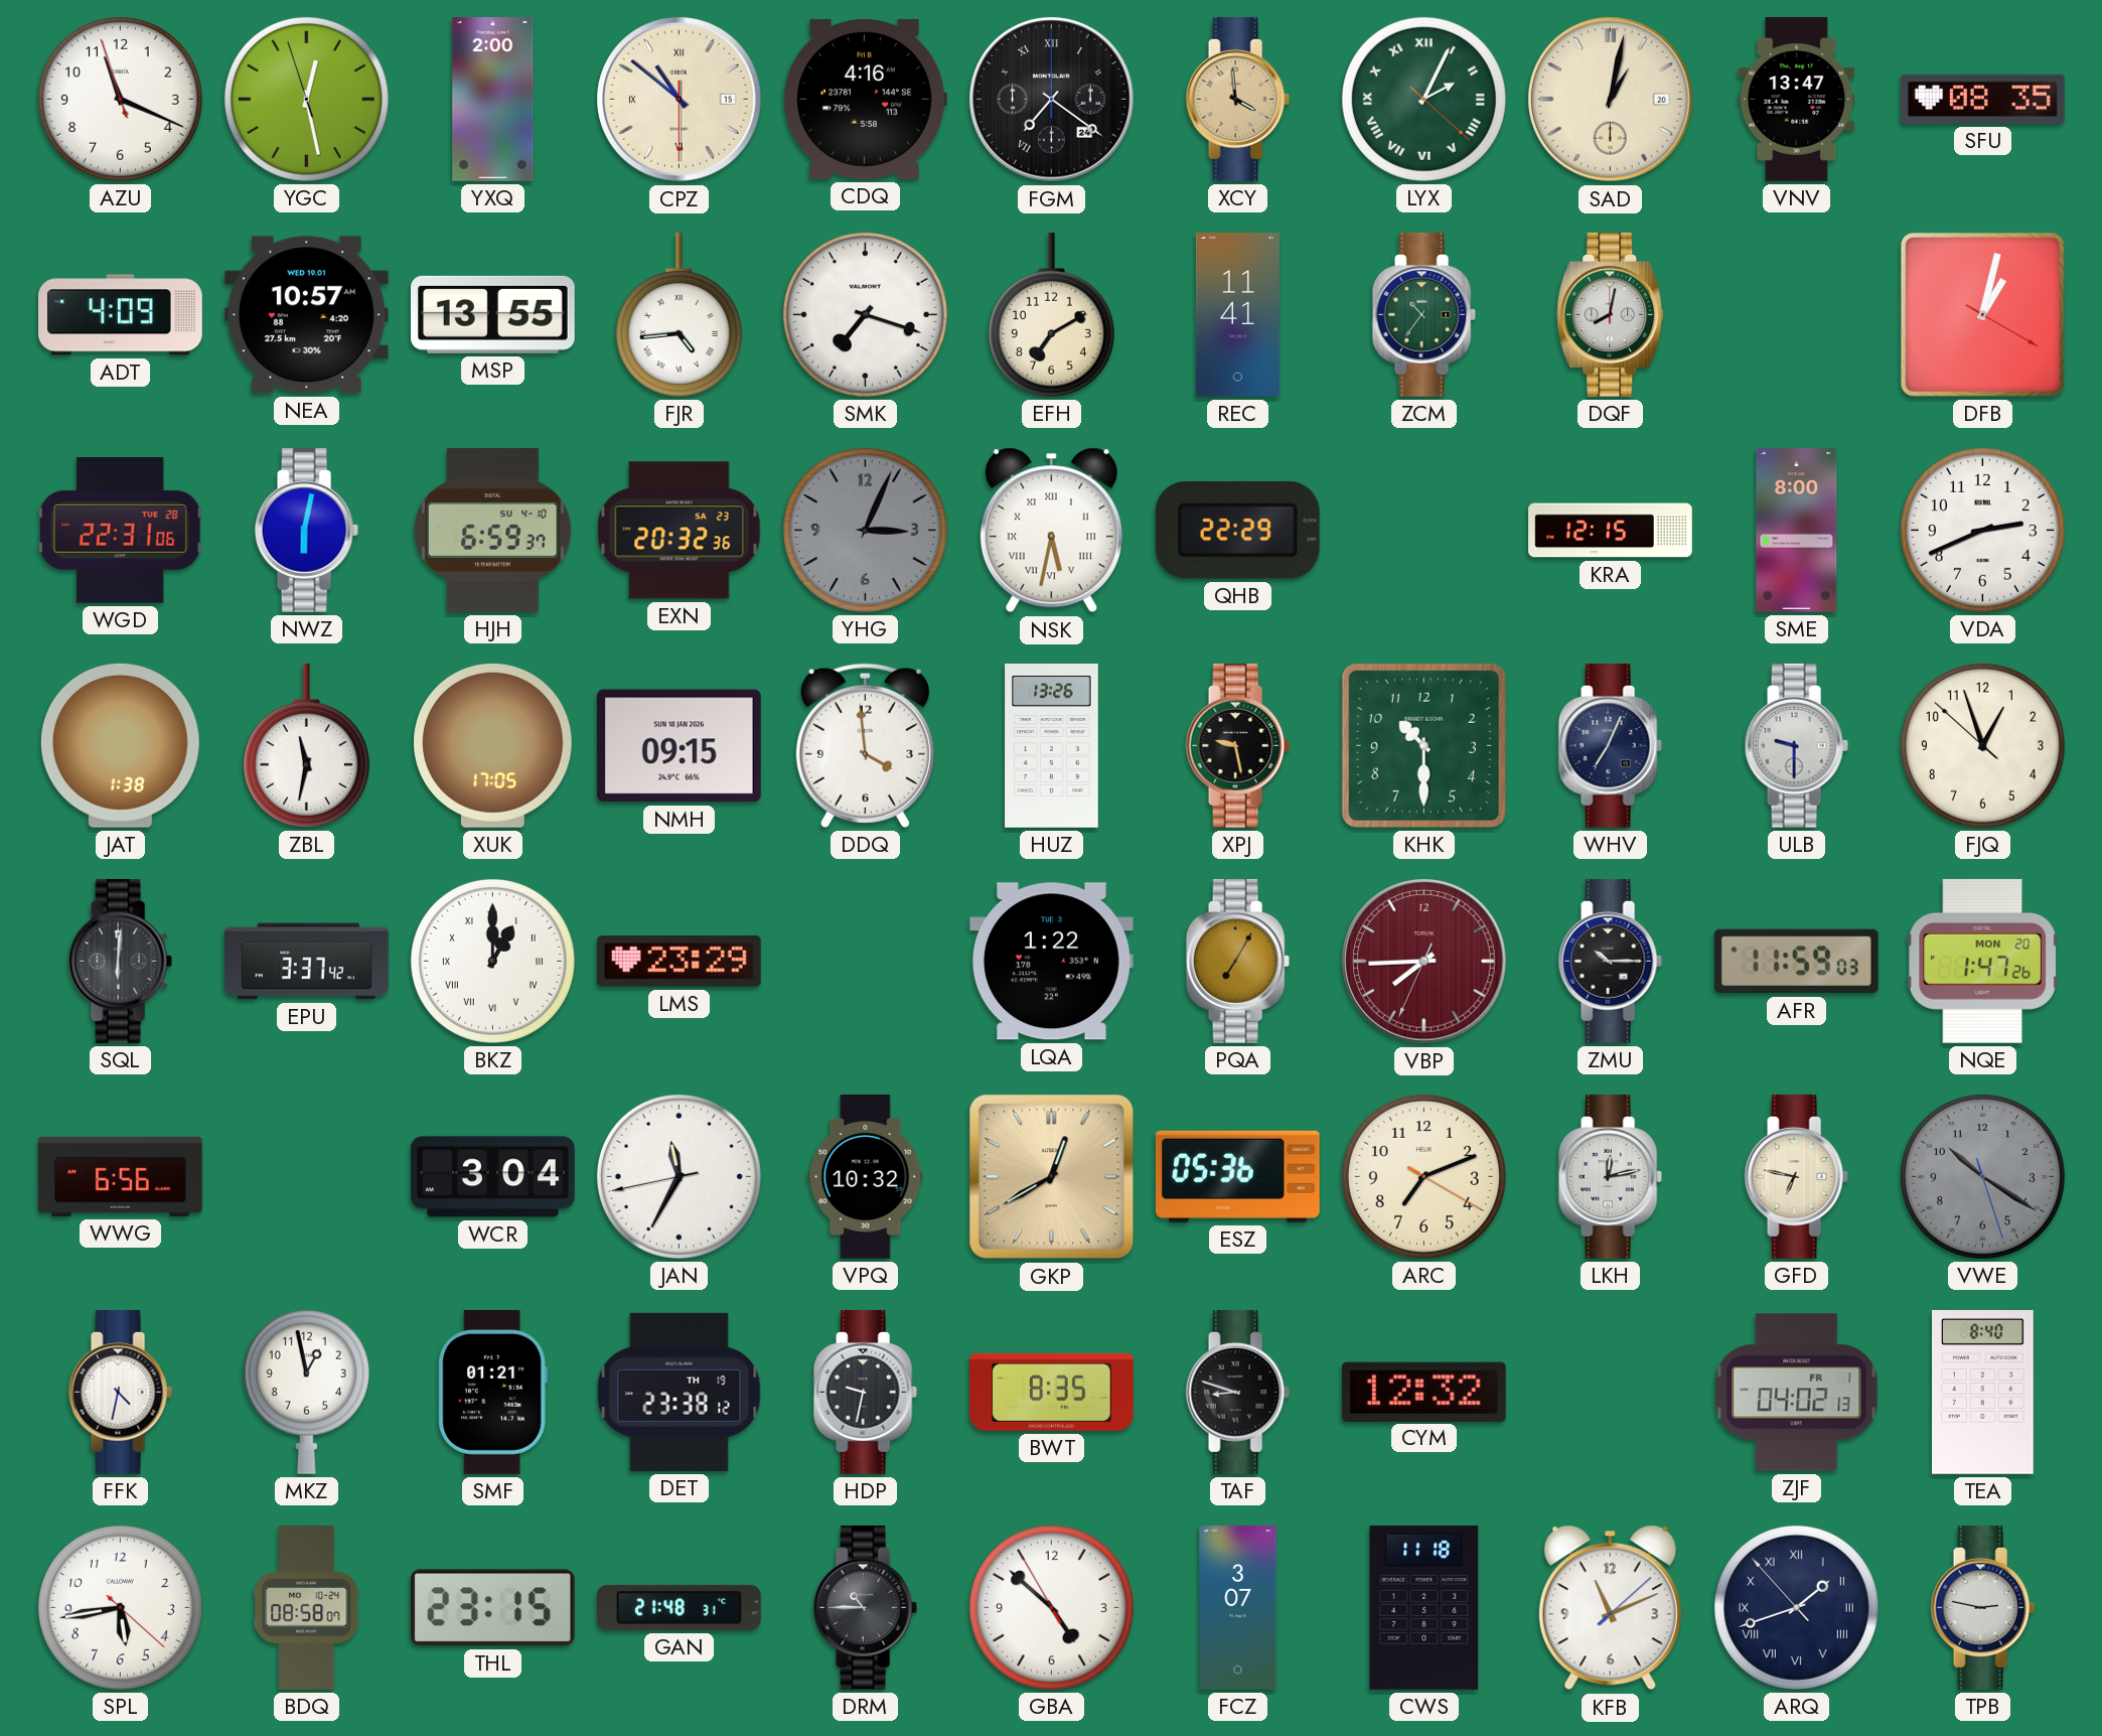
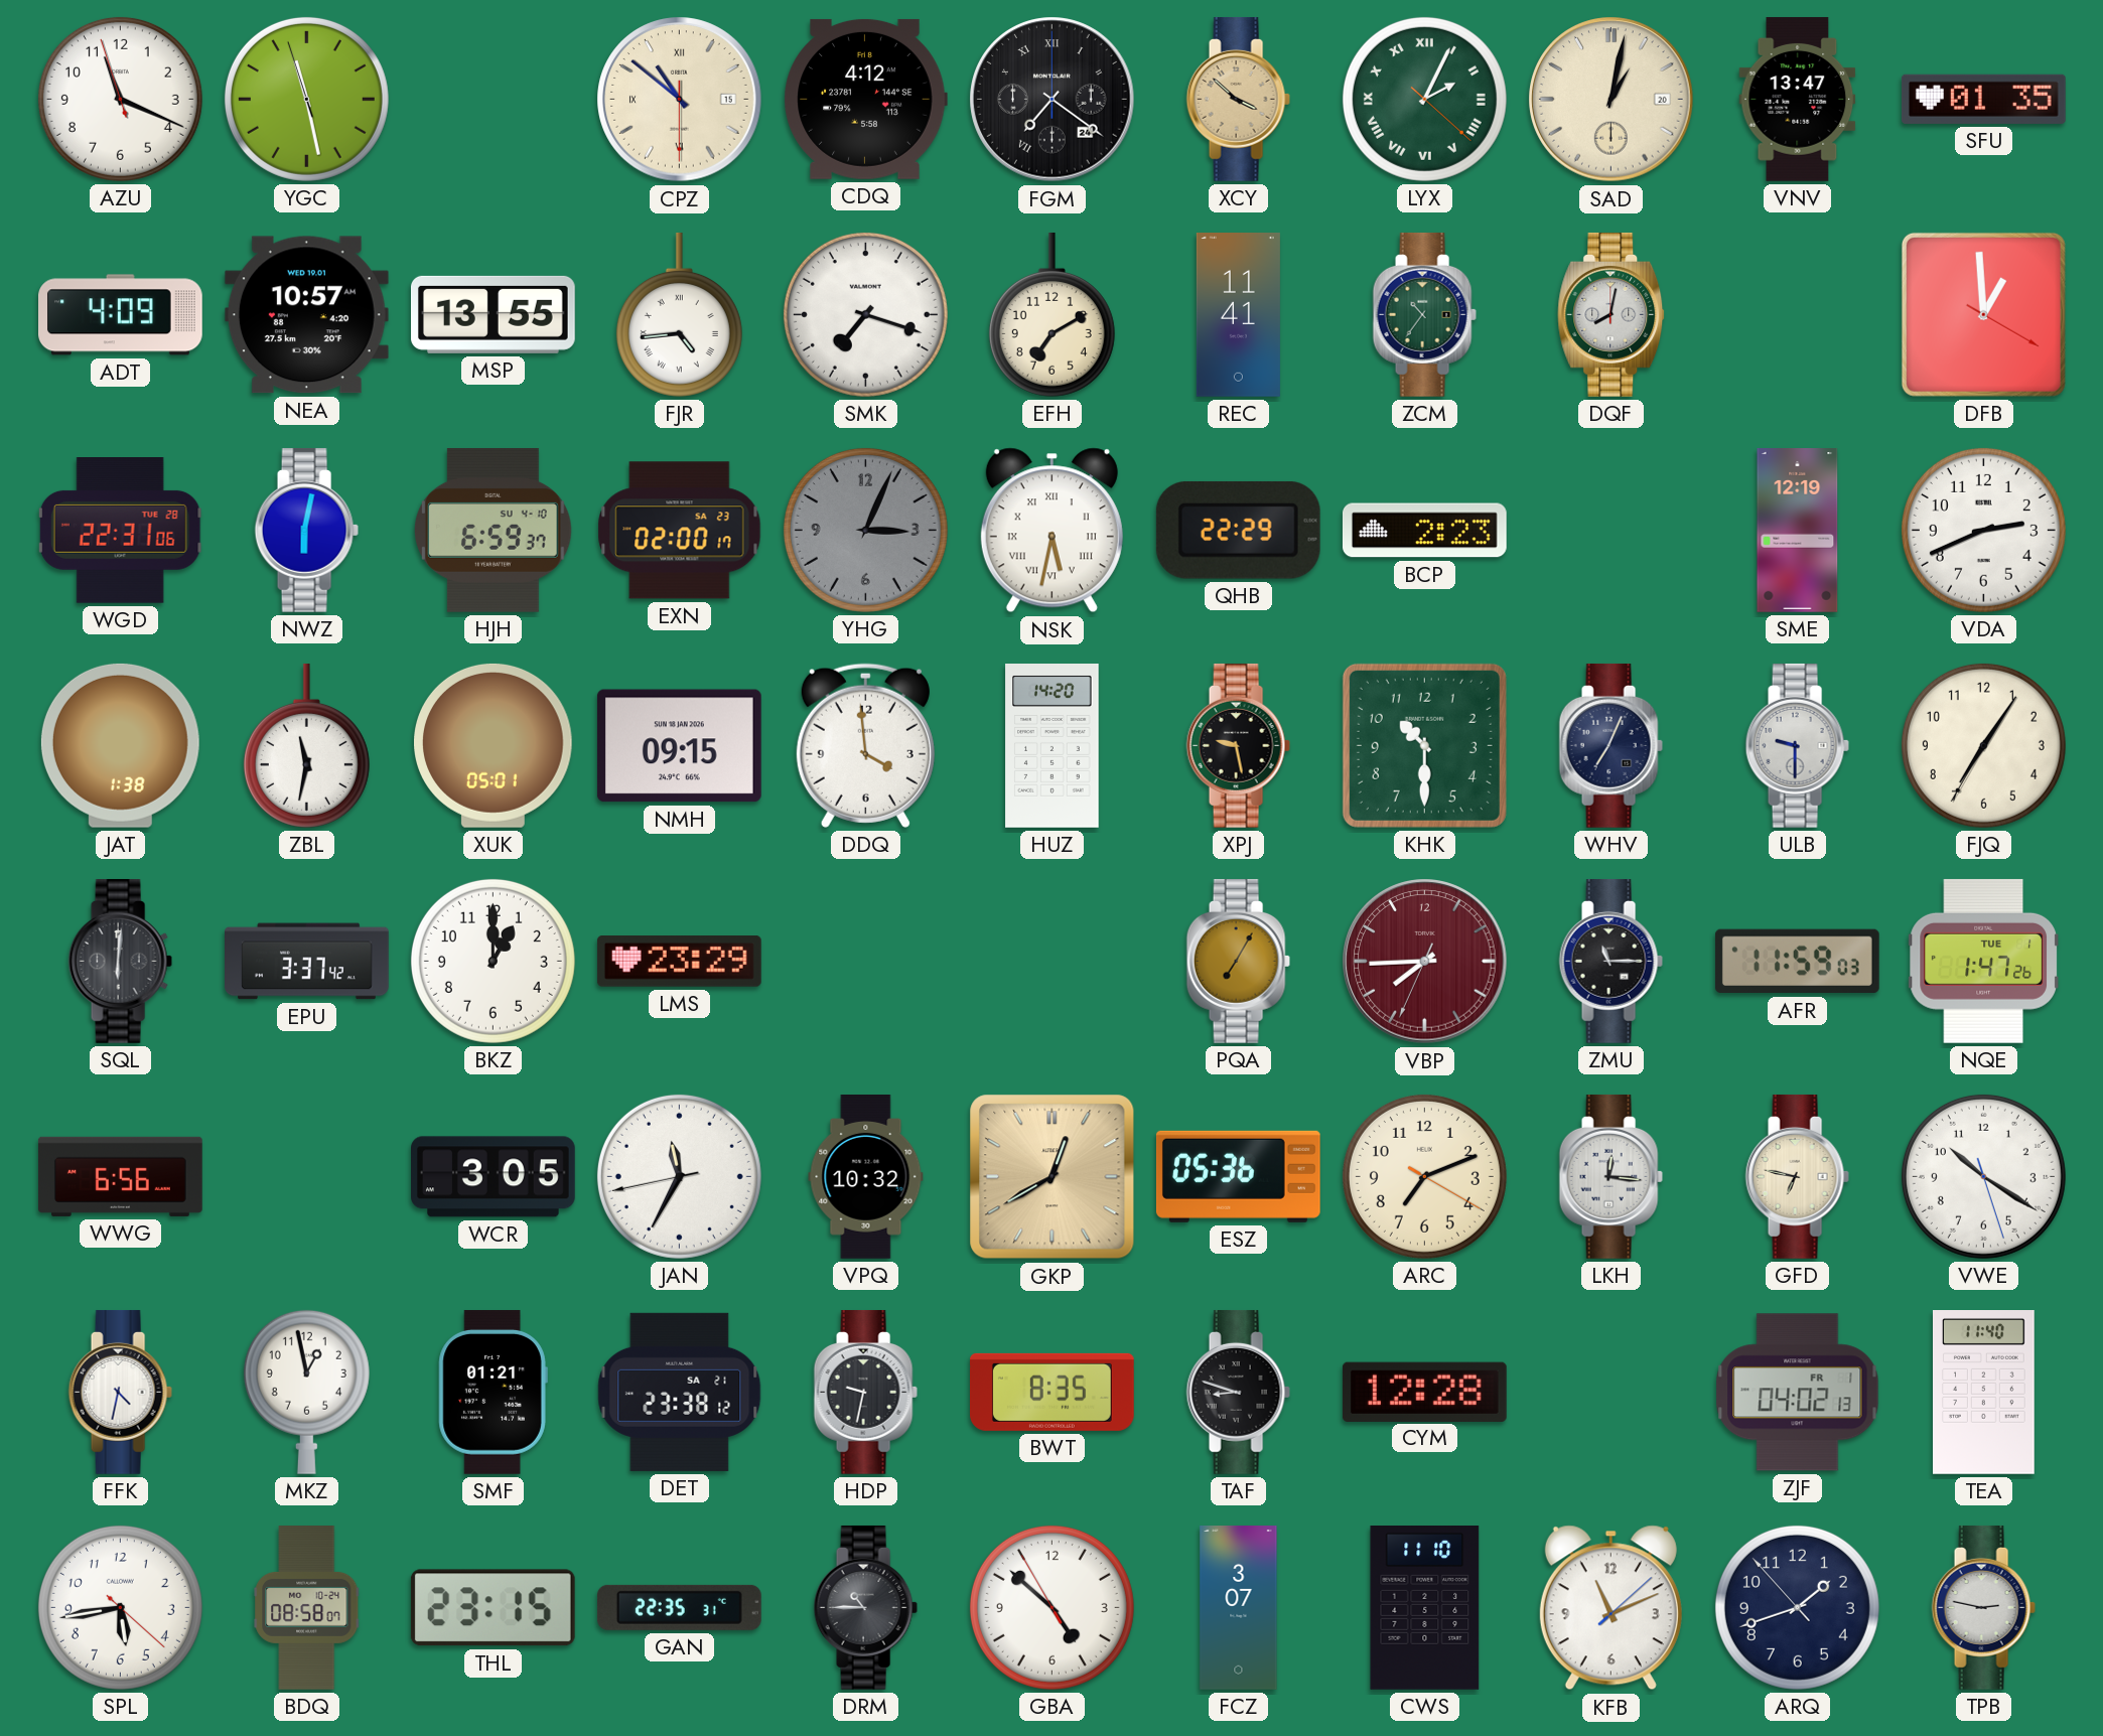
YGC: 12:27 -> 11:27
YXQ: 2:00 -> none
CDQ: 4:16 -> 4:12
XCY: 3:59 -> 3:52
SFU: 08:35 -> 01:35
DFB: 1:02 -> 12:59
EXN: 20:32 -> 02:00
BCP: none -> 2:23
KRA: 12:15 -> none
SME: 8:00 -> 12:19
XUK: 17:05 -> 05:01
HUZ: 13:26 -> 14:20
FJQ: 12:56 -> 7:05
BKZ numerals: Roman -> Arabic
LQA: 1:22 -> none
ZMU: 10:15 -> 11:15
NQE date: MON 20 -> TUE 1
WCR: 3:04 -> 3:05
LKH: 12:13 -> 12:16
VWE dial: grey -> white
DET date: TH 19 -> SA 21
CYM: 12:32 -> 12:28
TEA: 8:40 -> 11:40
GAN: 21:48 -> 22:35
CWS: 11:18 -> 11:10
ARQ numerals: Roman -> Arabic
